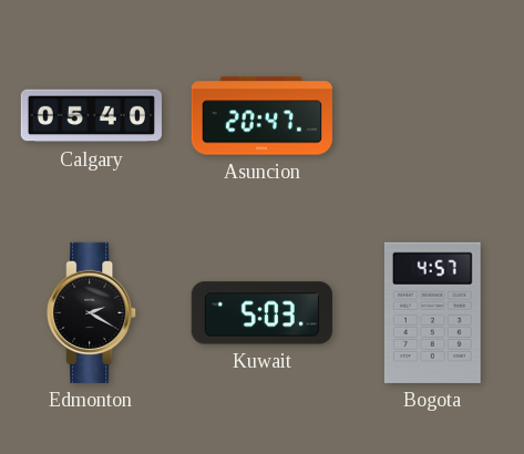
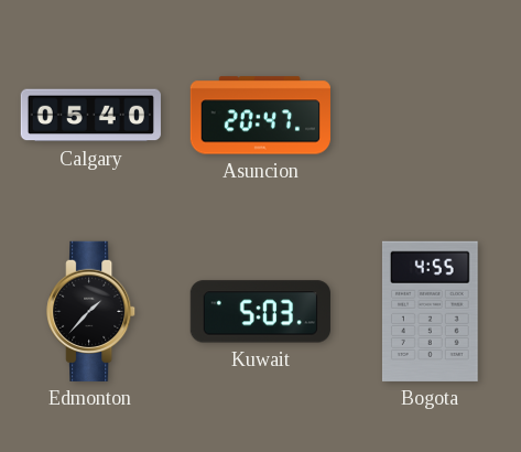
Edmonton: 2:20 -> 1:37
Bogota: 4:57 -> 4:55
